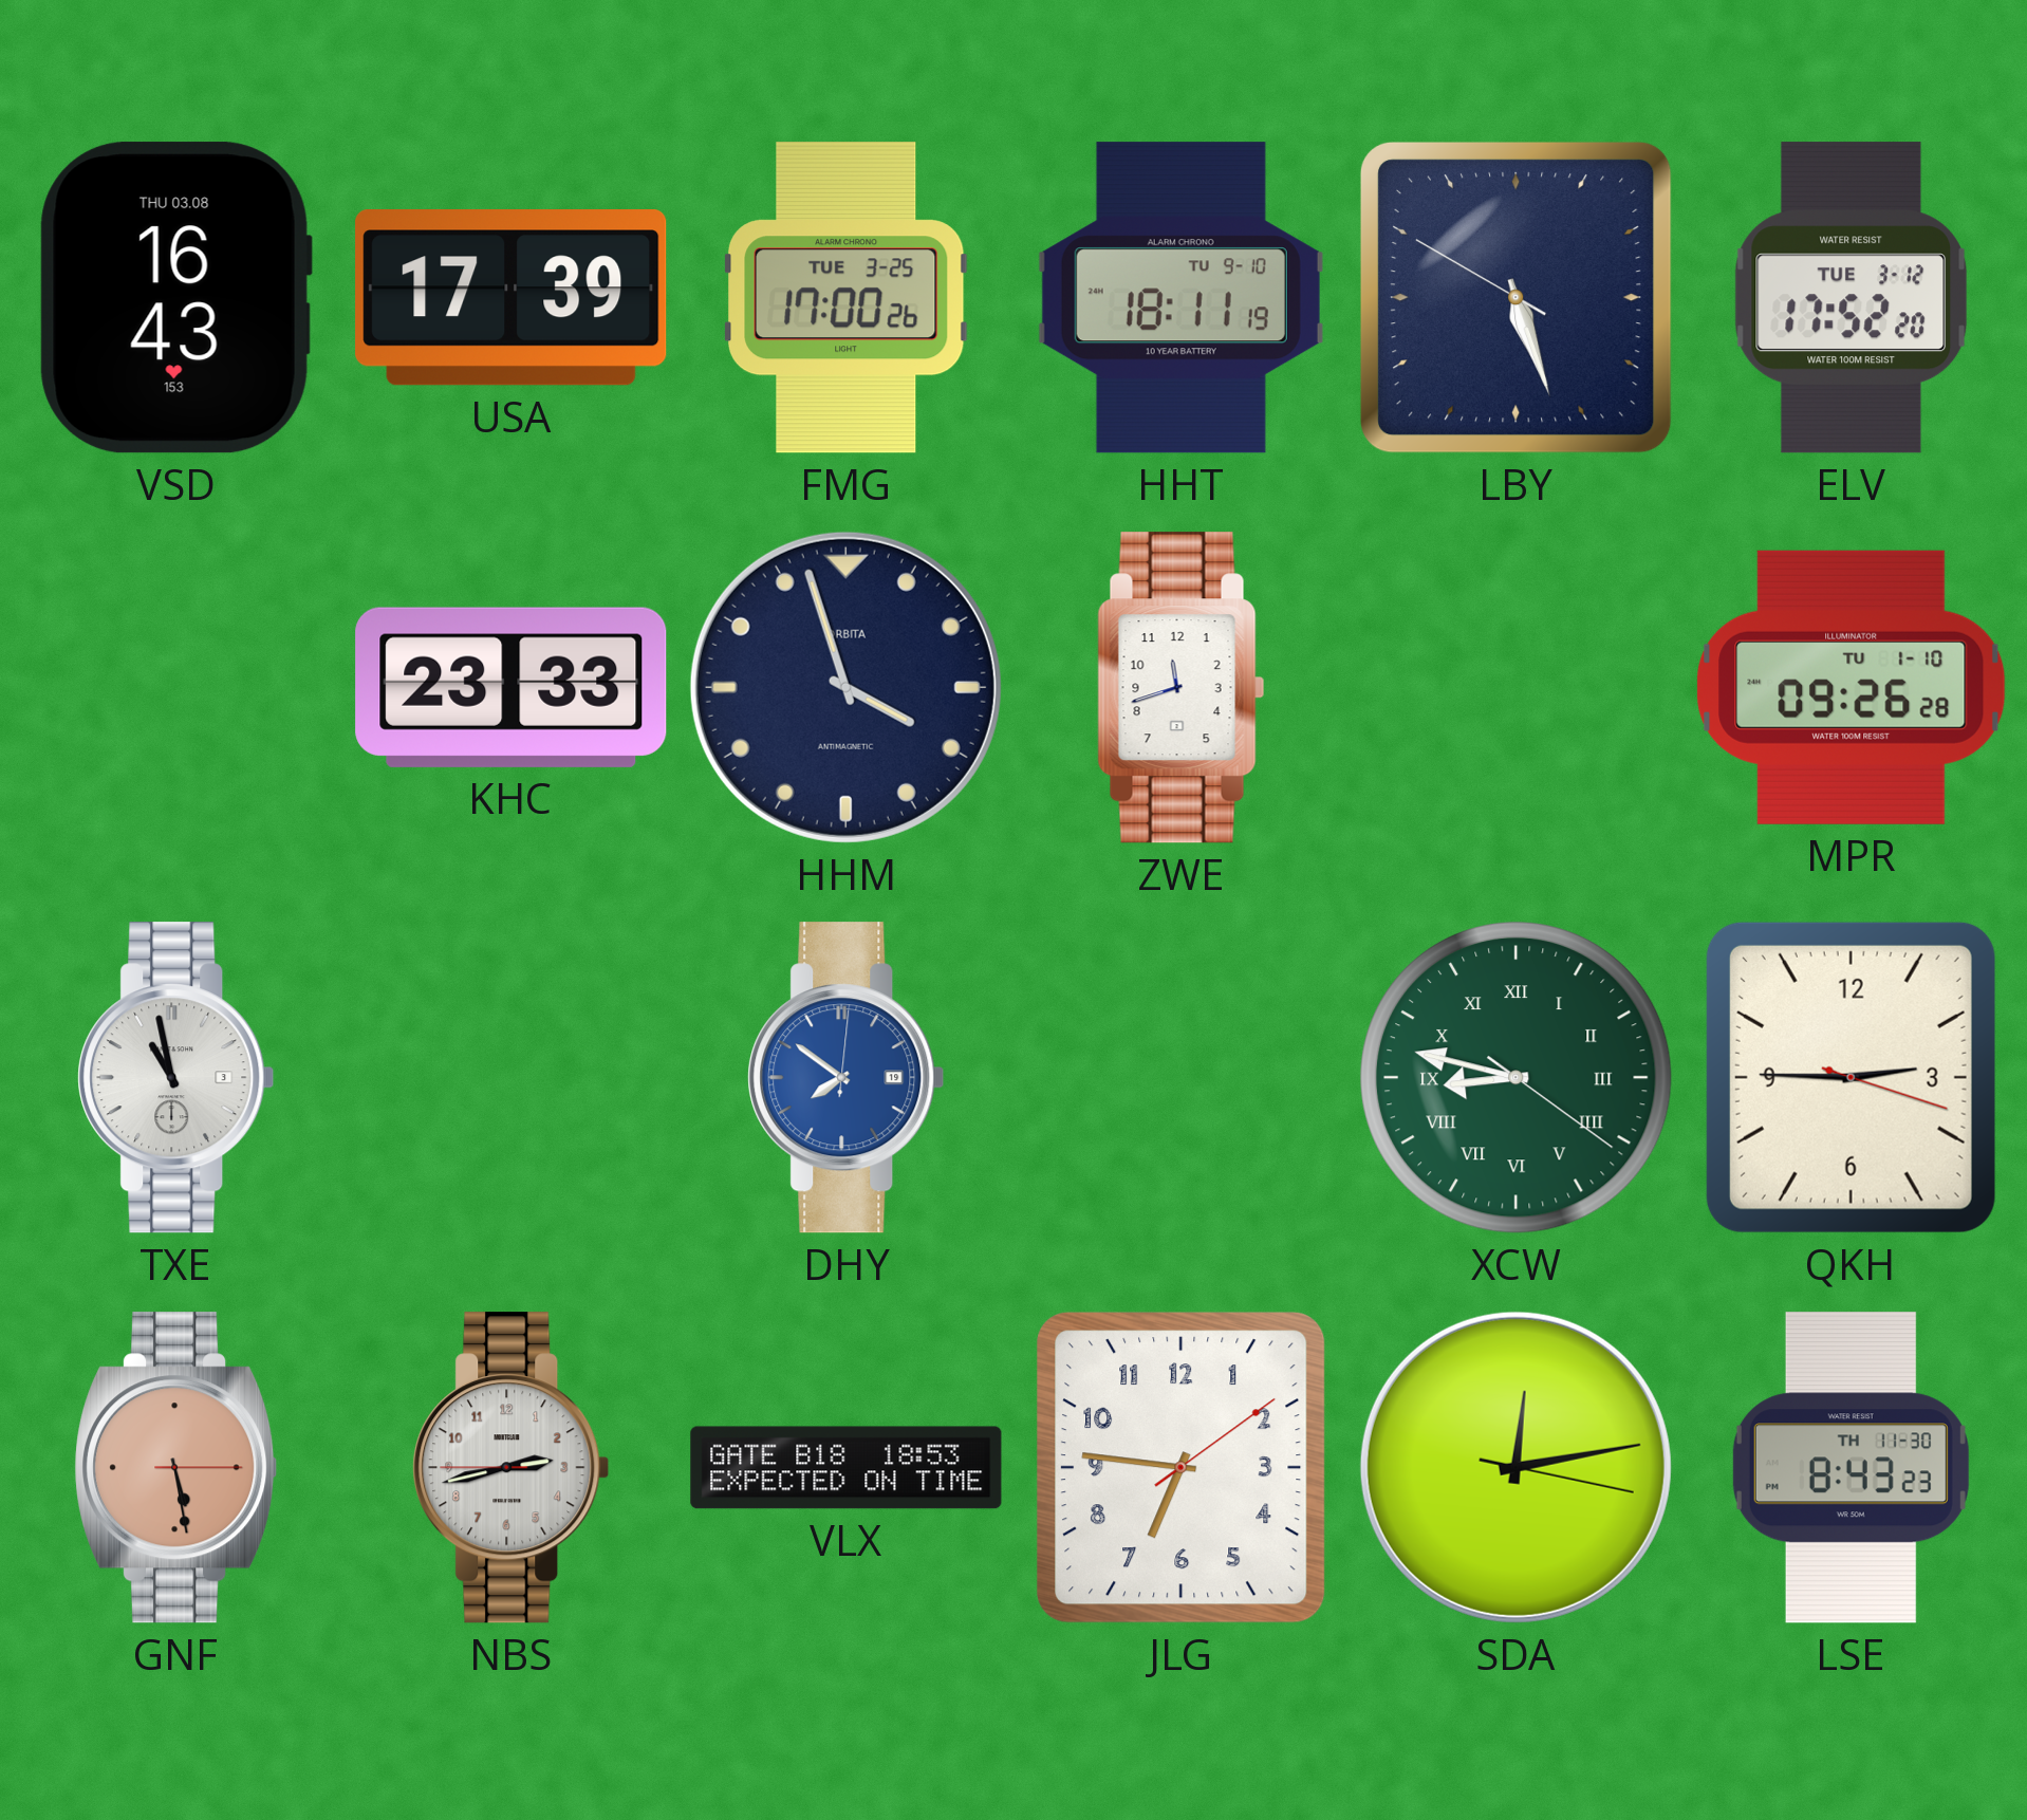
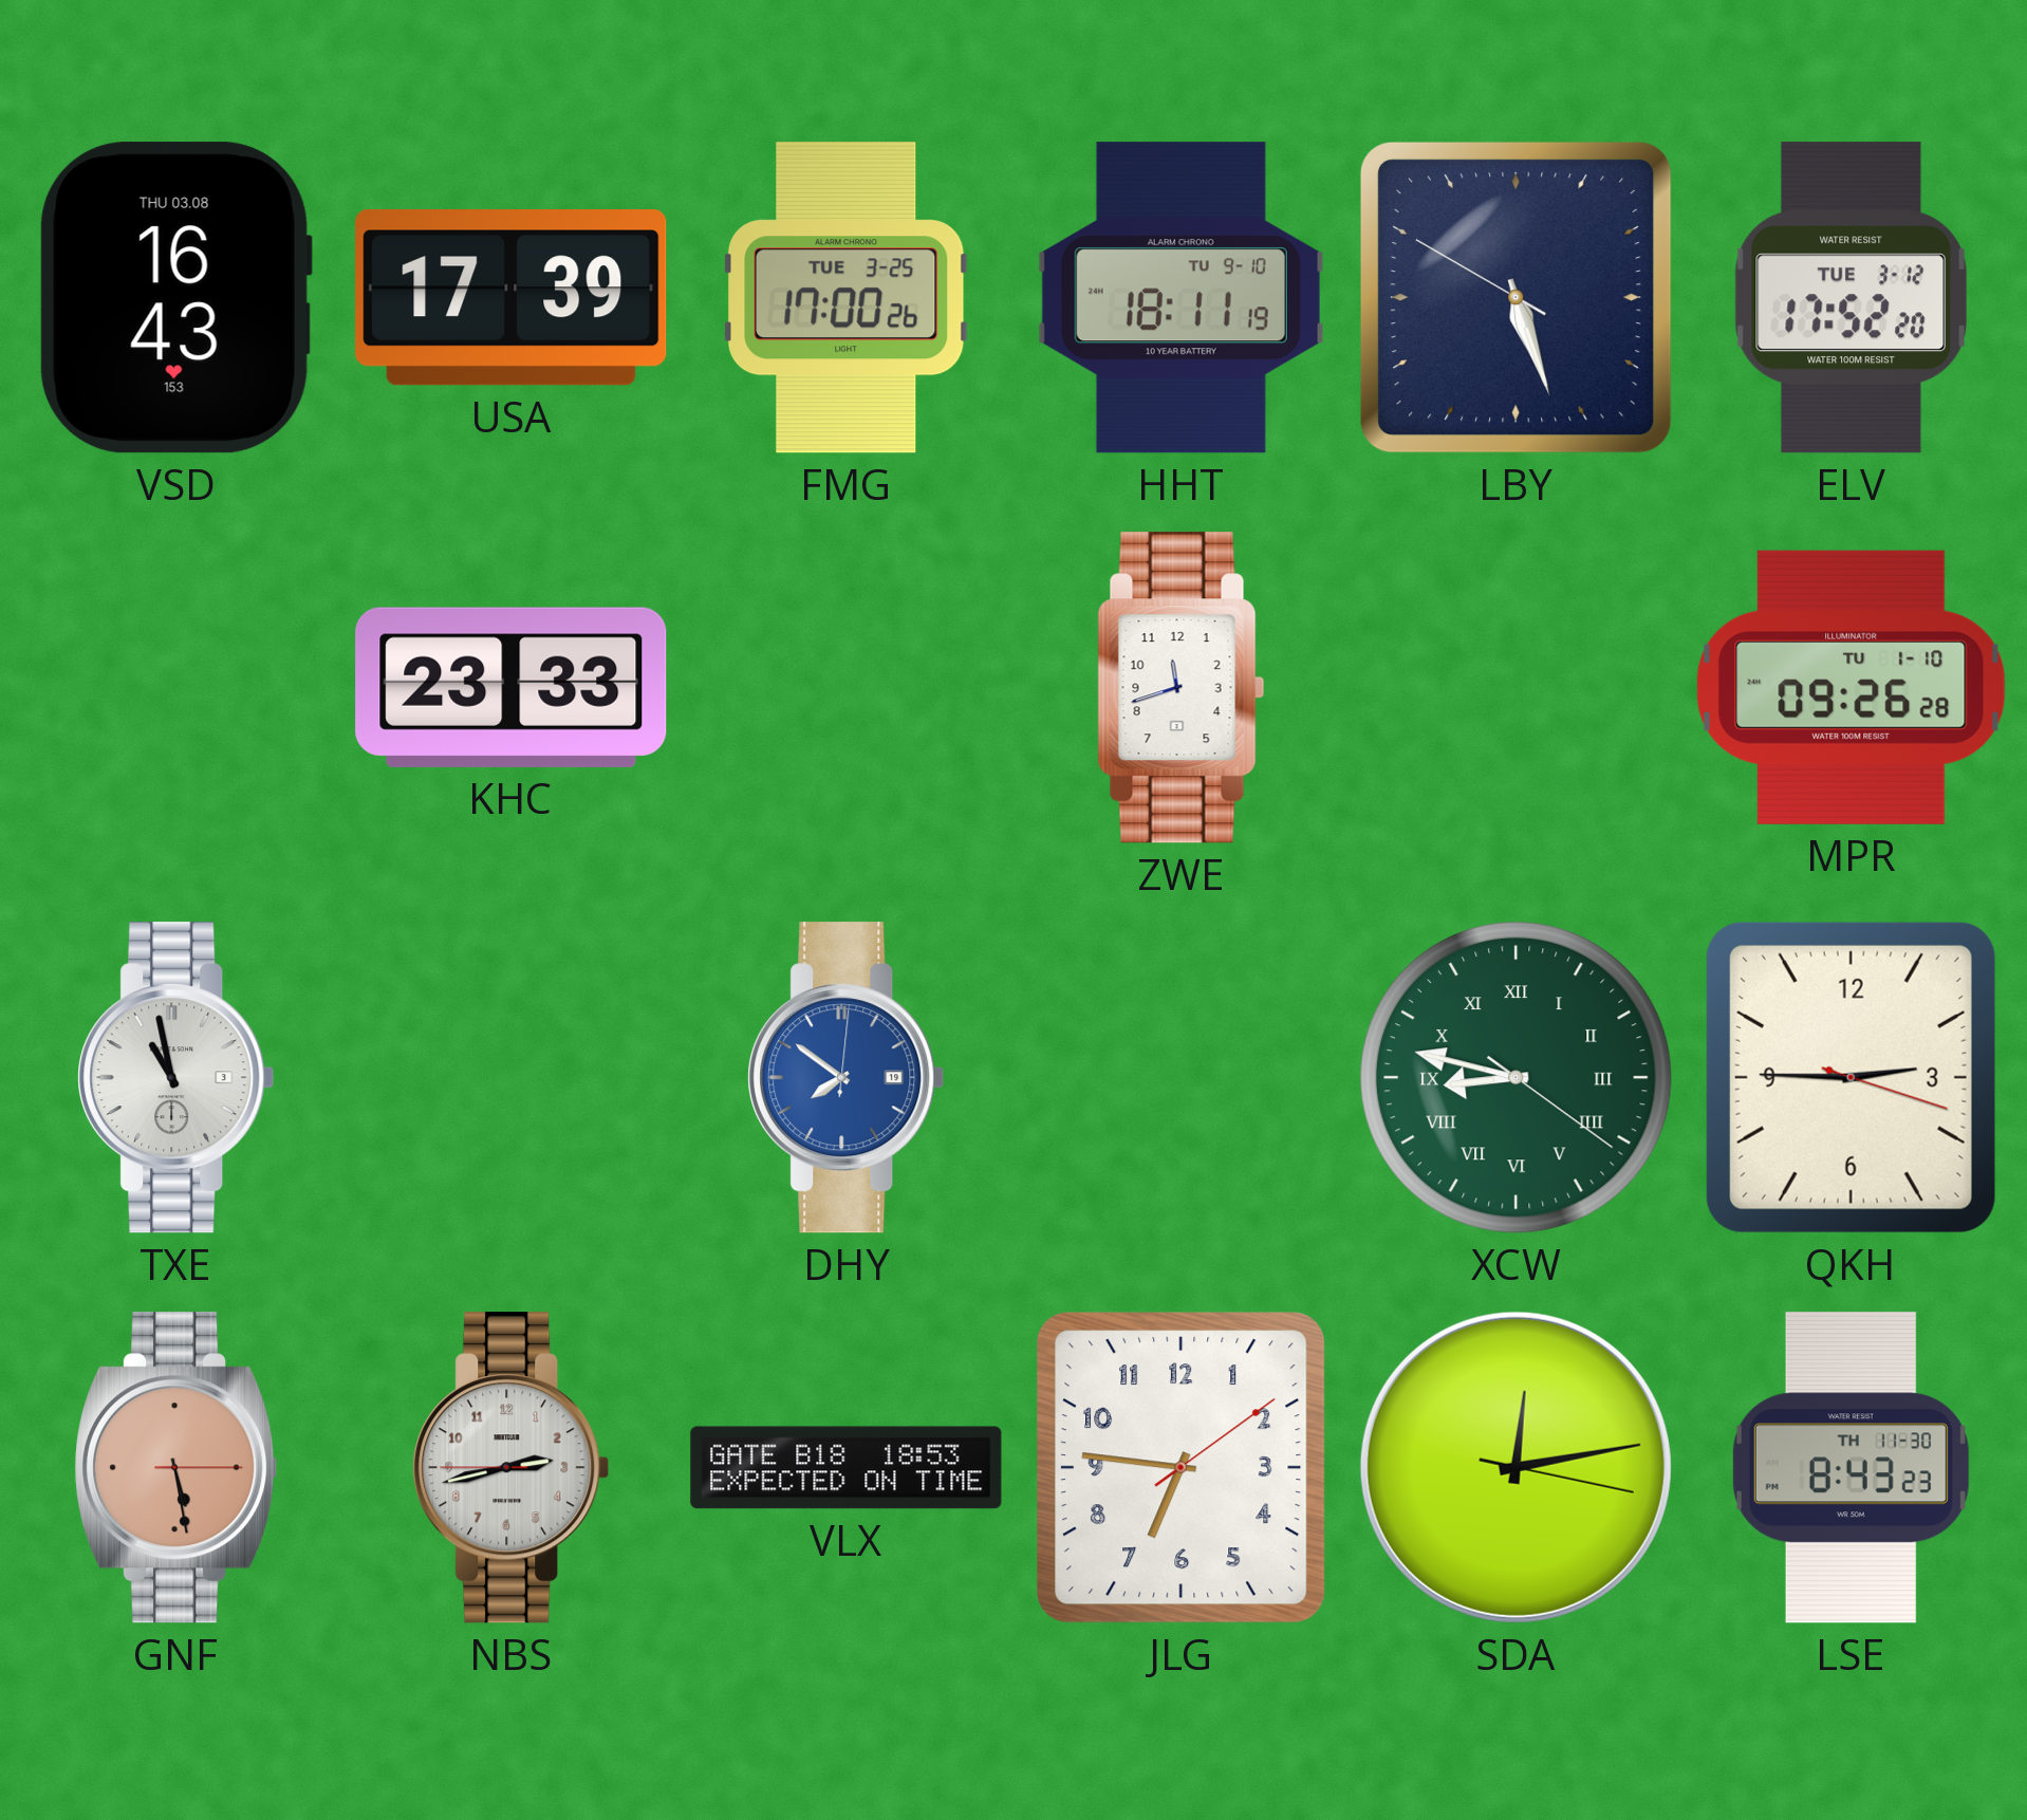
HHM: 3:57 -> none
